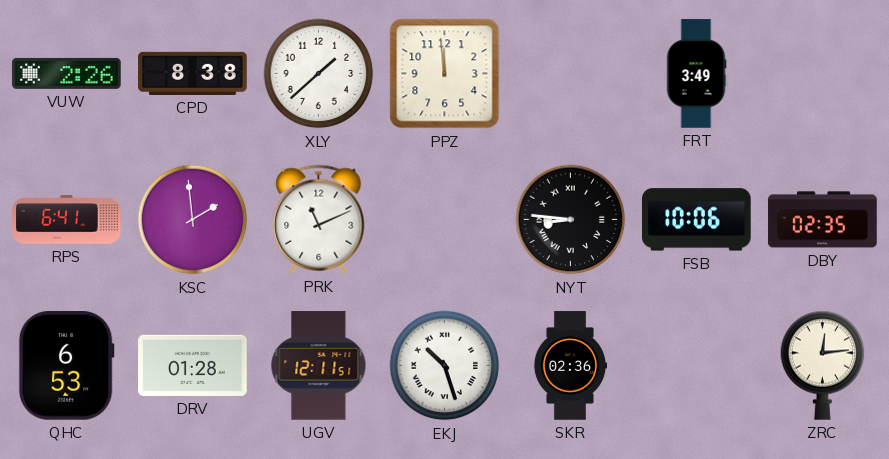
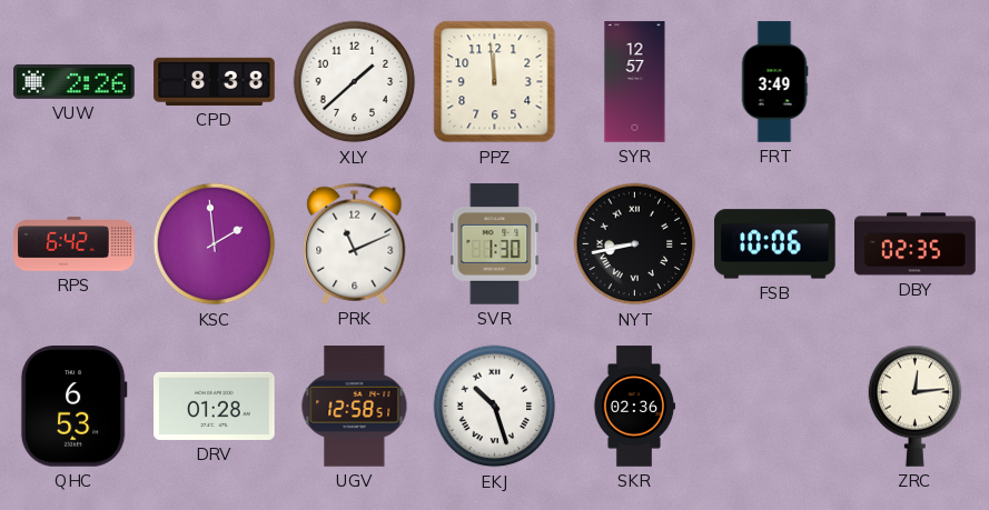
SYR: none -> 12:57
RPS: 6:41 -> 6:42
SVR: none -> 1:30
NYT: 8:46 -> 8:43
UGV: 12:11 -> 12:58
